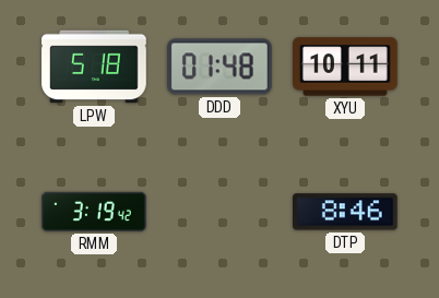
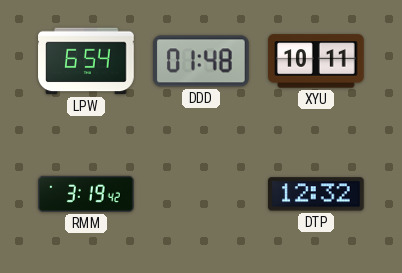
LPW: 5:18 -> 6:54
DTP: 8:46 -> 12:32
